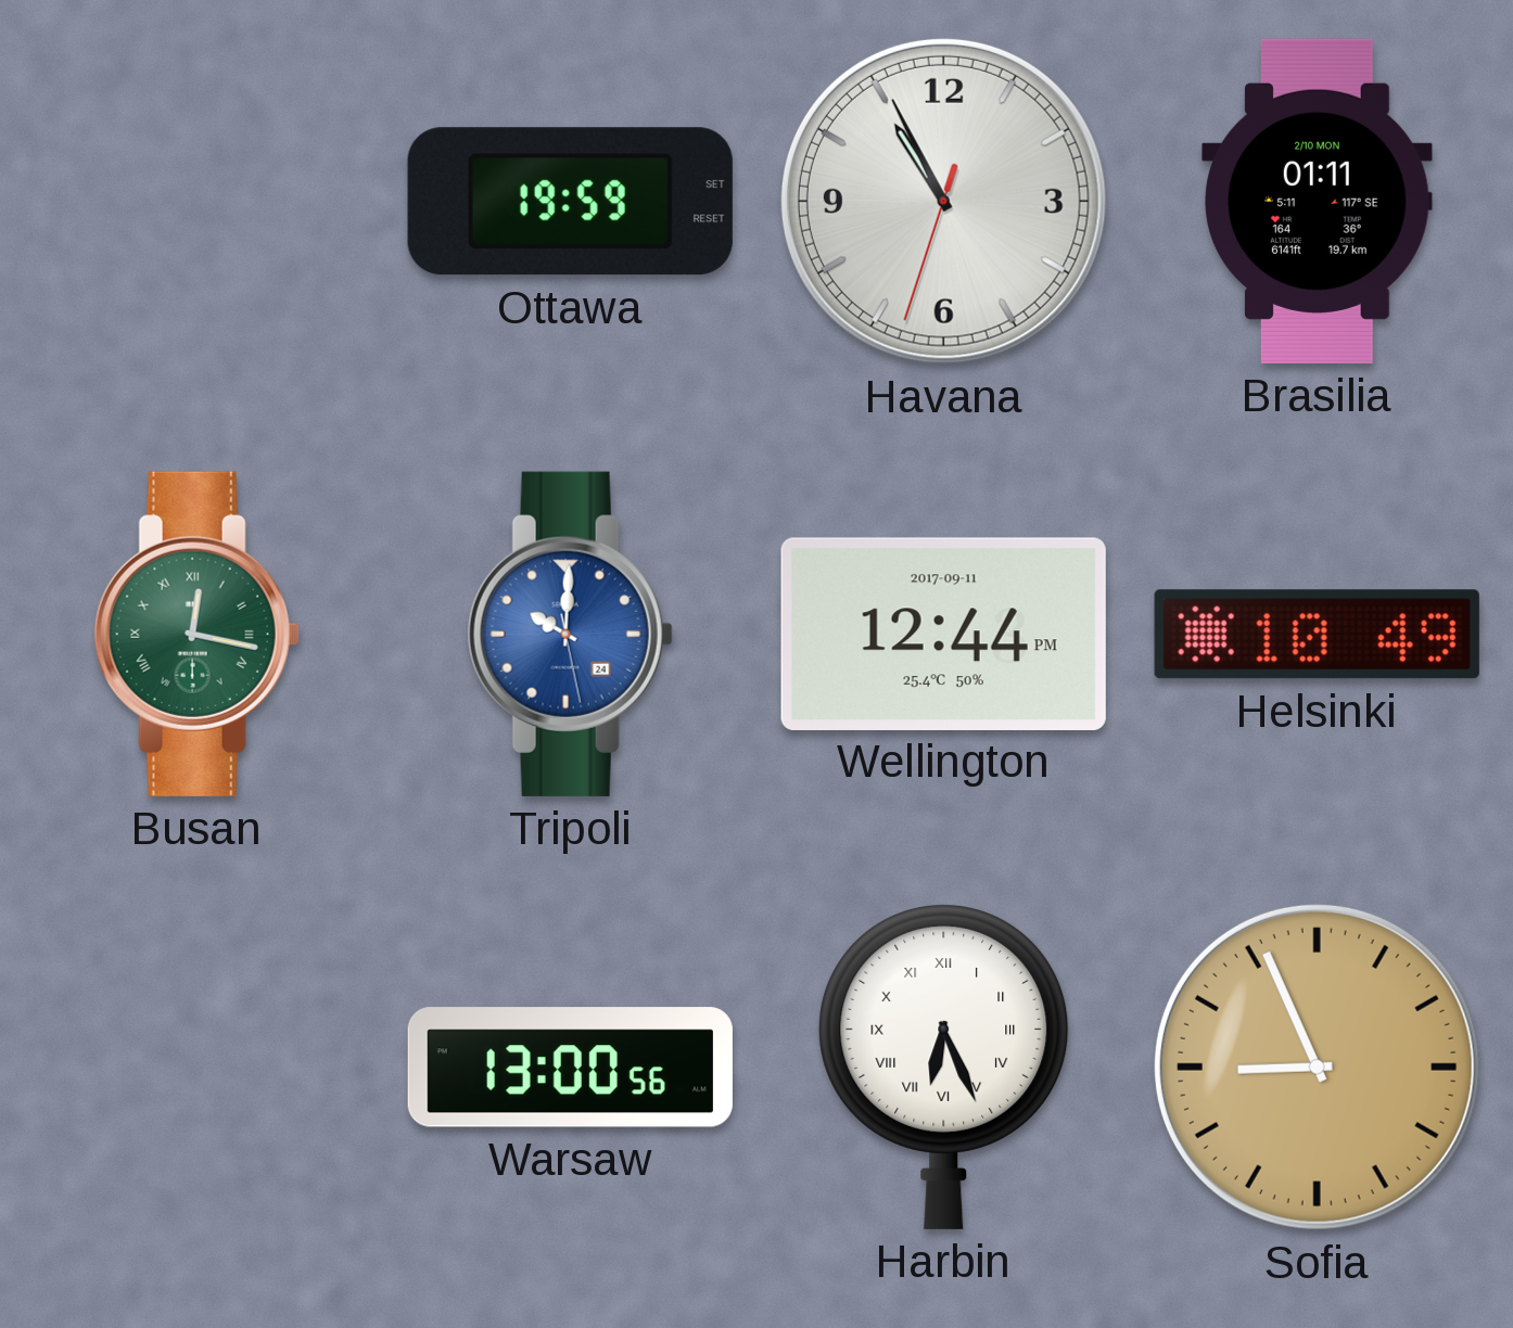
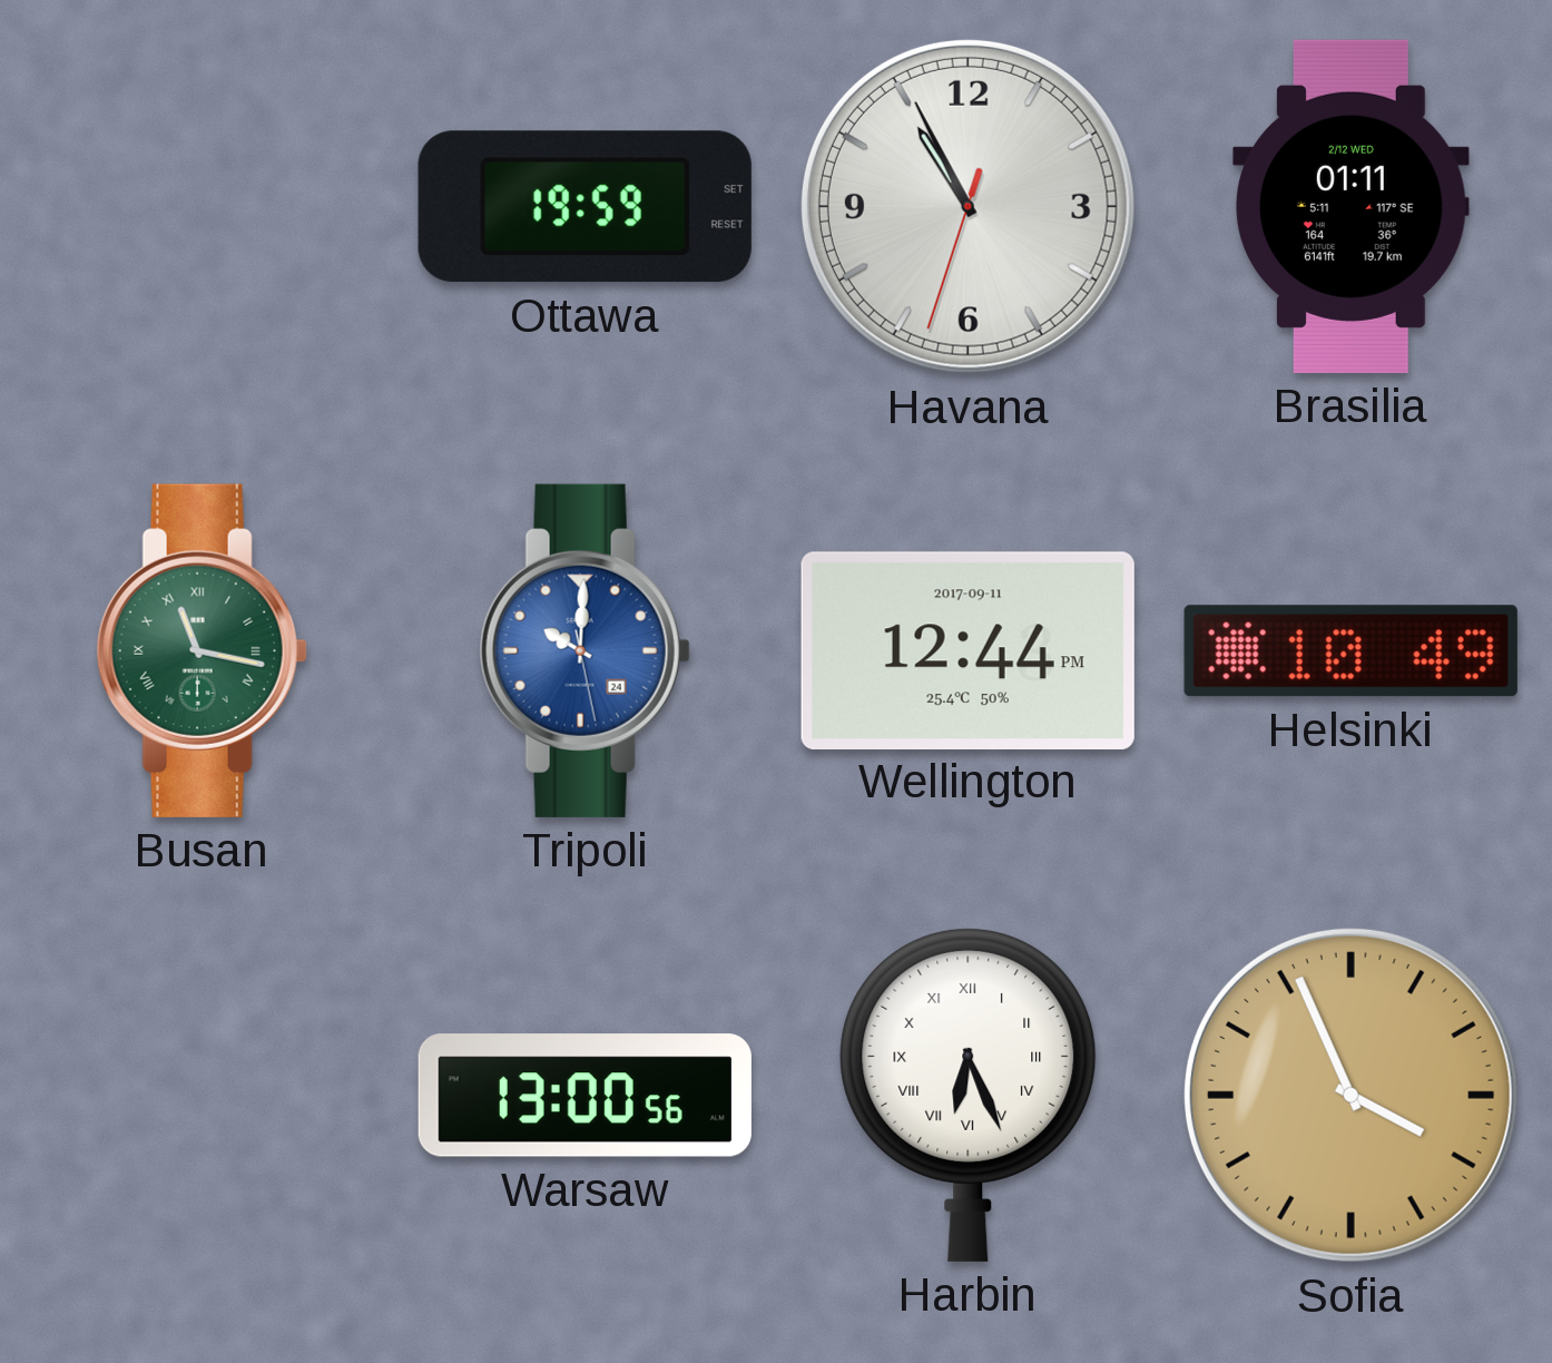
Brasilia date: 2/10 MON -> 2/12 WED
Busan: 12:17 -> 11:17
Sofia: 8:56 -> 3:56
